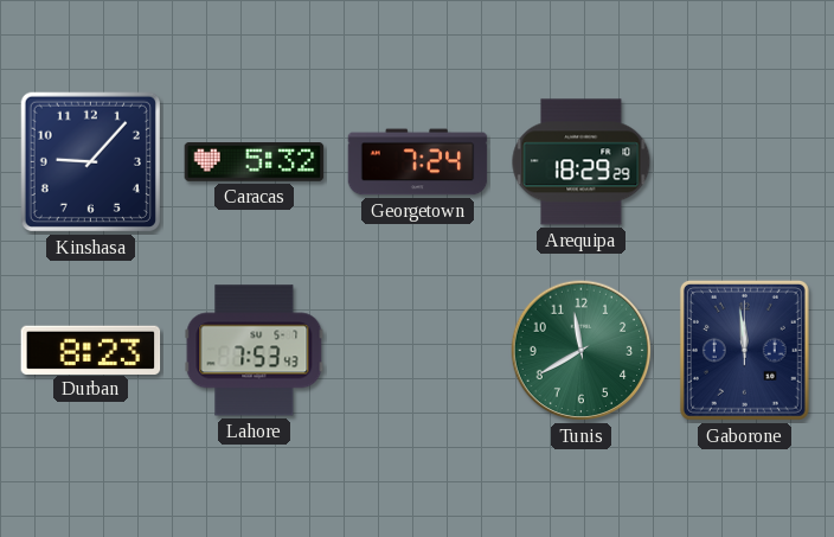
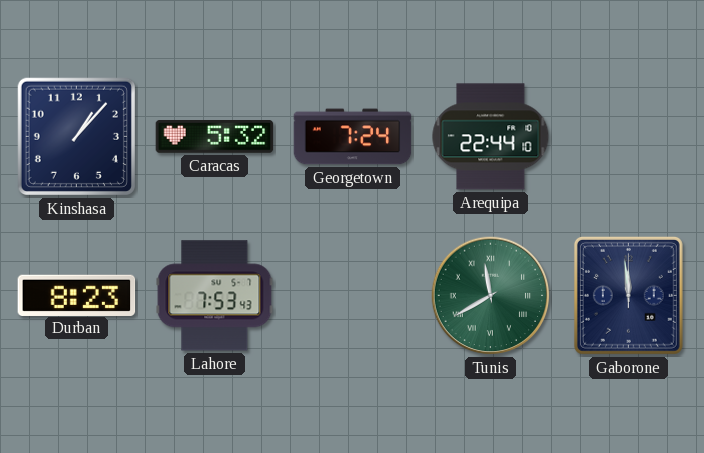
Kinshasa: 9:07 -> 1:07
Arequipa: 18:29 -> 22:44
Tunis numerals: Arabic -> Roman
